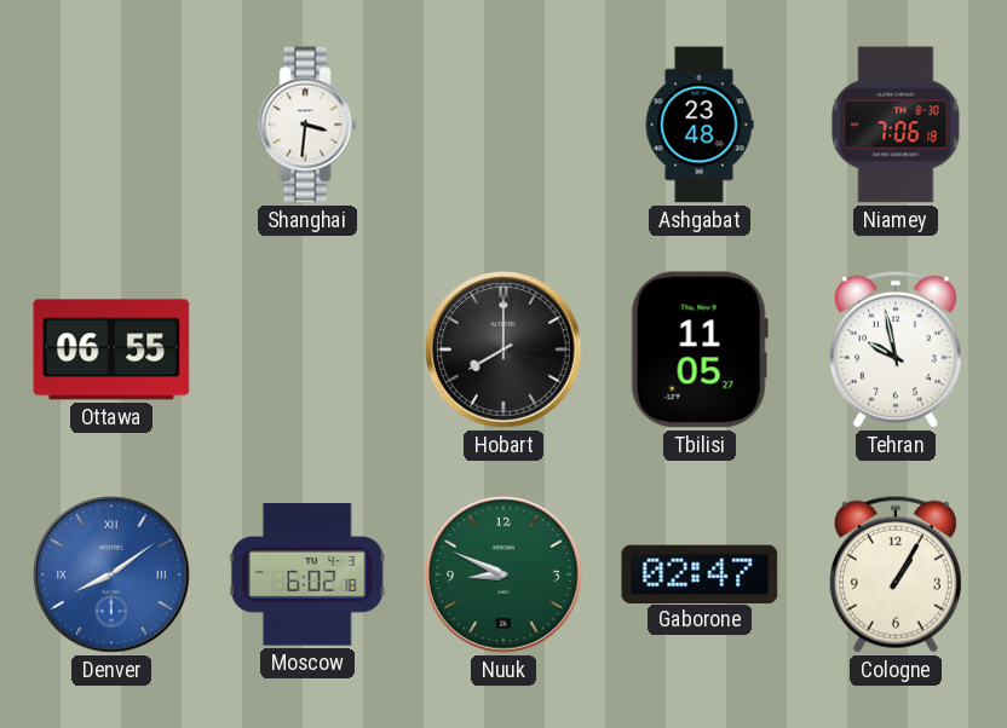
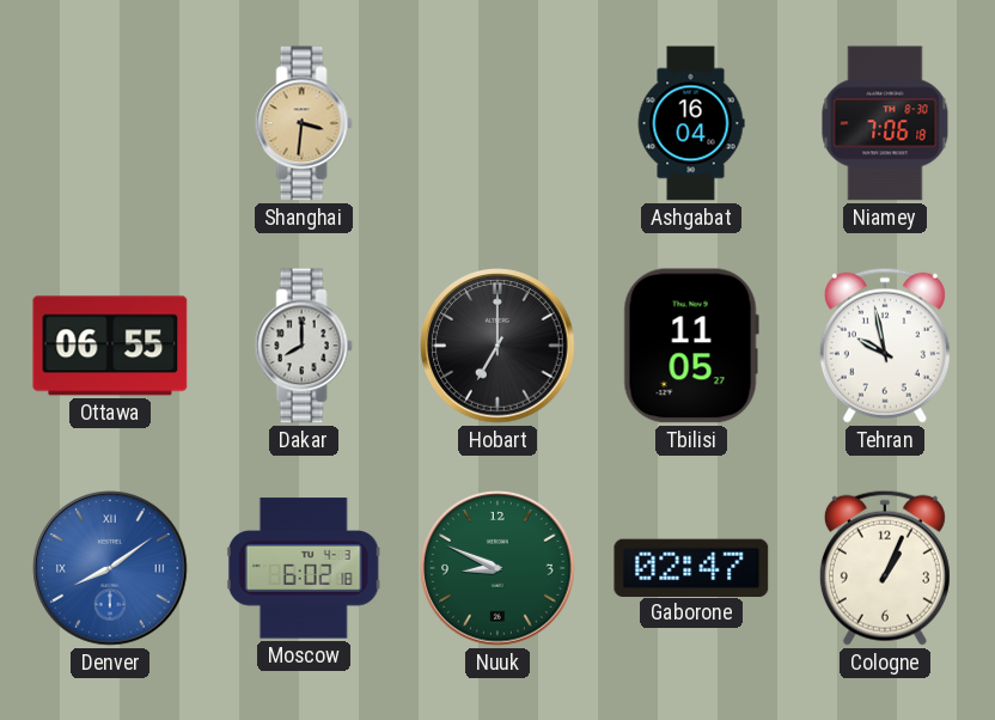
Shanghai dial: white -> champagne
Ashgabat: 23:48 -> 16:04
Dakar: none -> 8:00
Hobart: 8:00 -> 7:00
Cologne: 1:05 -> 1:04
